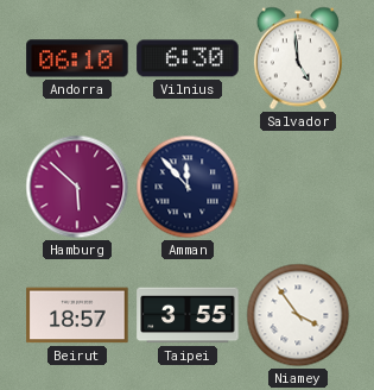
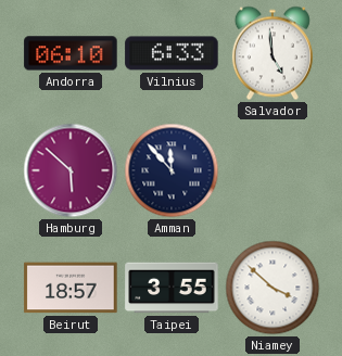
Vilnius: 6:30 -> 6:33
Niamey: 3:54 -> 3:52
